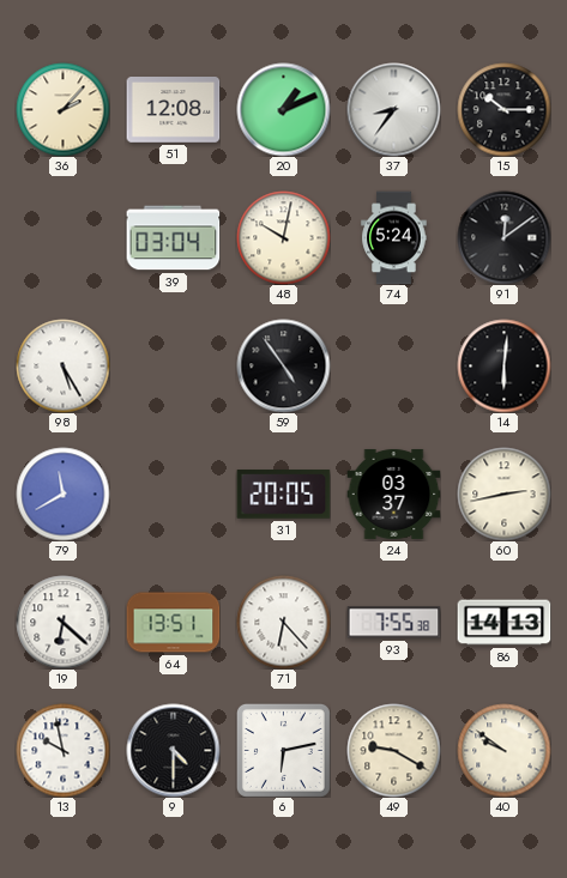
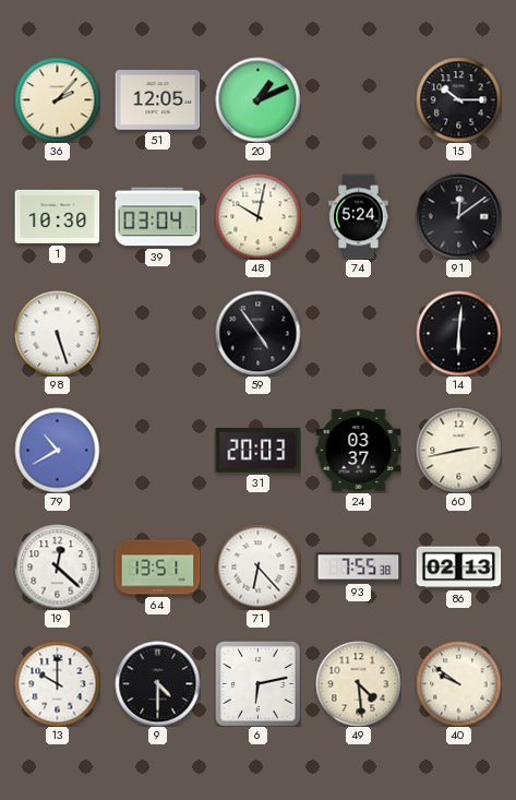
51: 12:08 -> 12:05
37: 8:36 -> none
1: none -> 10:30
98: 5:25 -> 5:27
79: 11:40 -> 10:40
31: 20:05 -> 20:03
19: 6:22 -> 12:22
86: 14:13 -> 02:13
13: 9:58 -> 10:00
49: 9:20 -> 4:29
